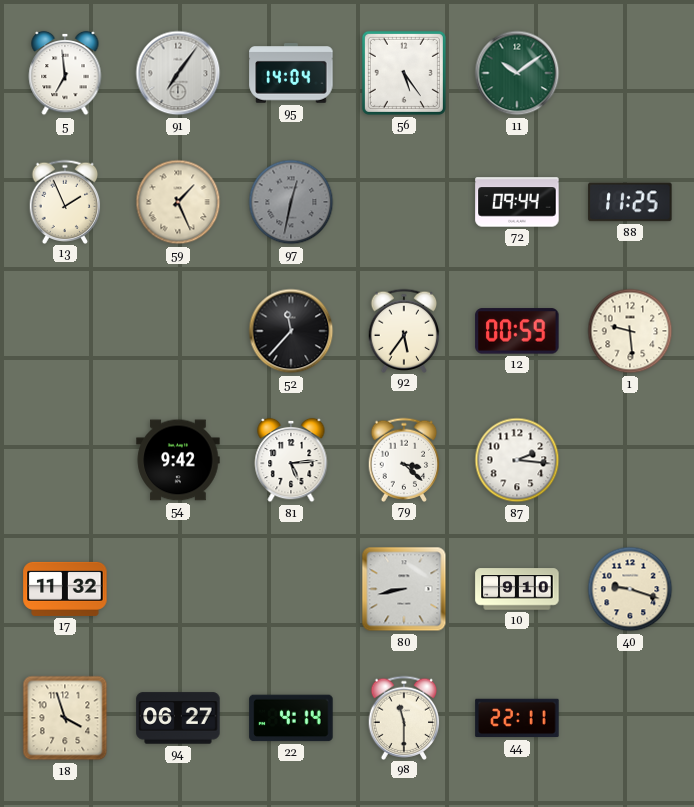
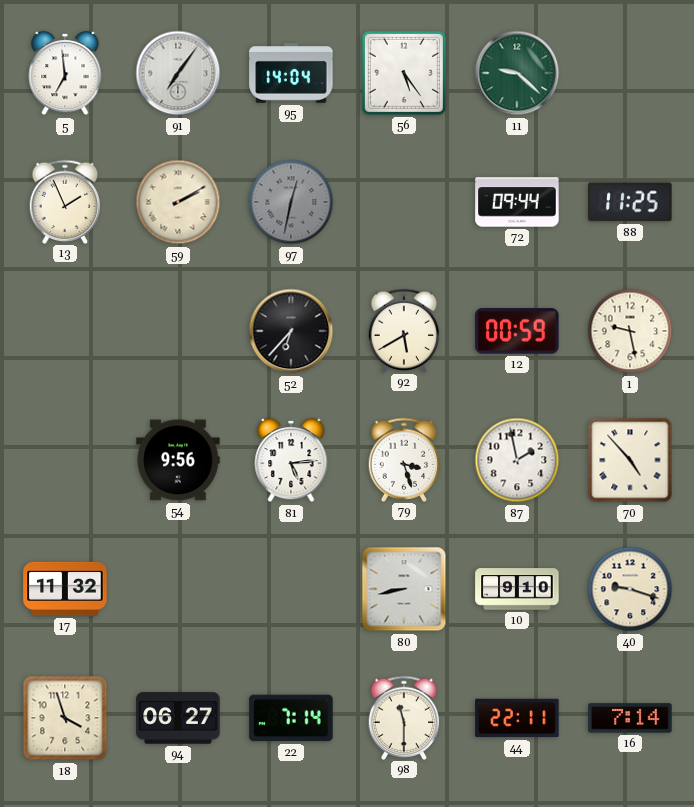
11: 10:09 -> 9:22
59: 1:26 -> 2:10
52: 11:37 -> 6:37
92: 5:36 -> 5:40
1: 9:29 -> 9:28
54: 9:42 -> 9:56
79: 3:22 -> 3:27
87: 2:16 -> 1:58
70: none -> 4:53
22: 4:14 -> 7:14
16: none -> 7:14
